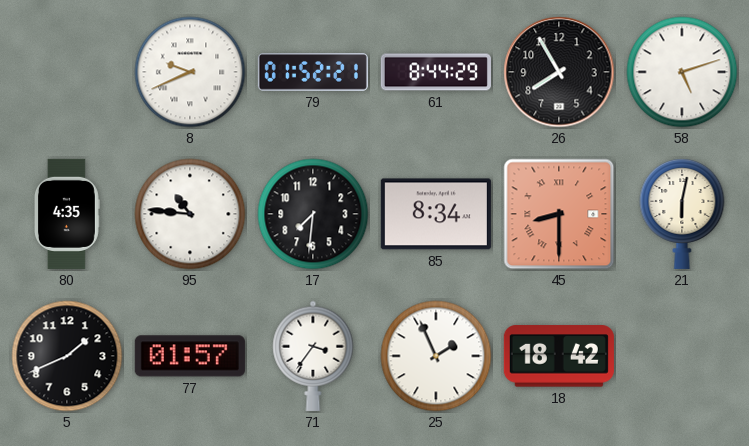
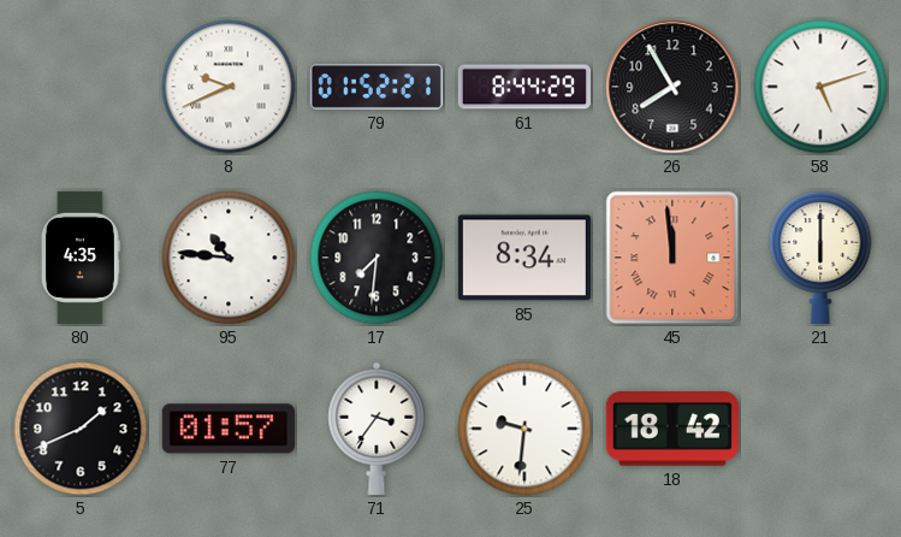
45: 8:30 -> 11:59
21: 6:02 -> 6:00
25: 1:56 -> 9:31
